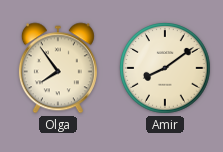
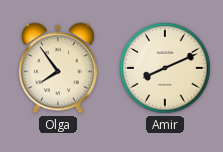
Amir: 8:09 -> 8:11
